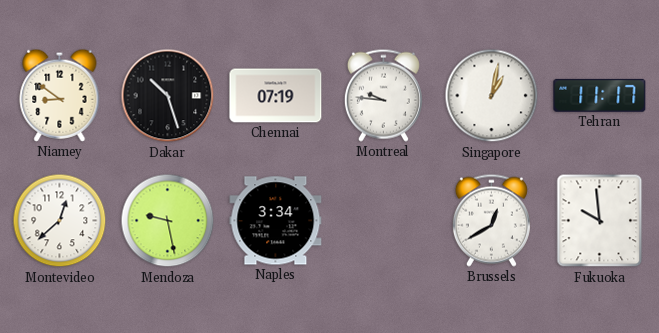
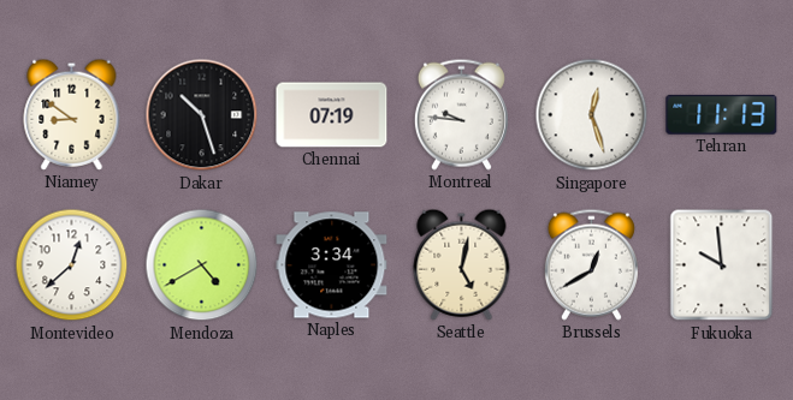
Singapore: 1:02 -> 12:27
Tehran: 11:17 -> 11:13
Mendoza: 9:28 -> 4:40
Seattle: none -> 5:02
